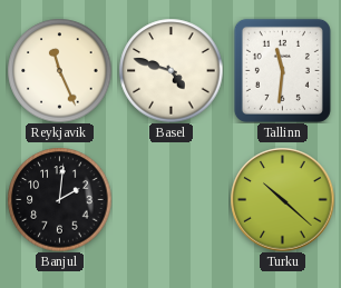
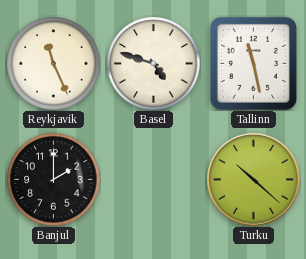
Tallinn: 11:31 -> 11:28
Banjul: 2:01 -> 2:00
